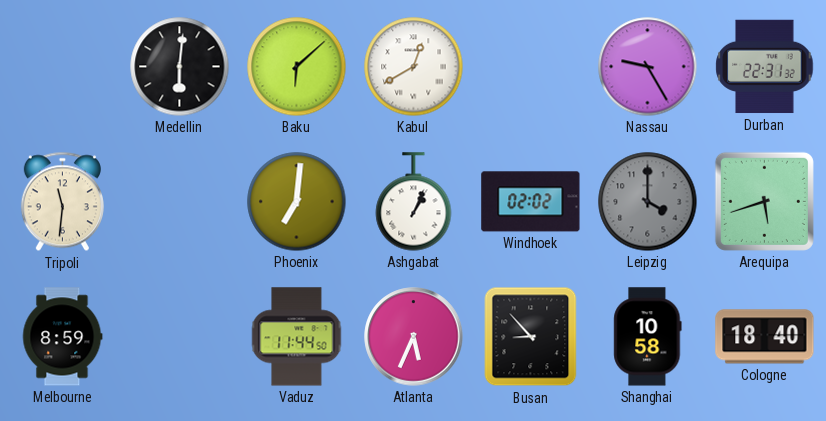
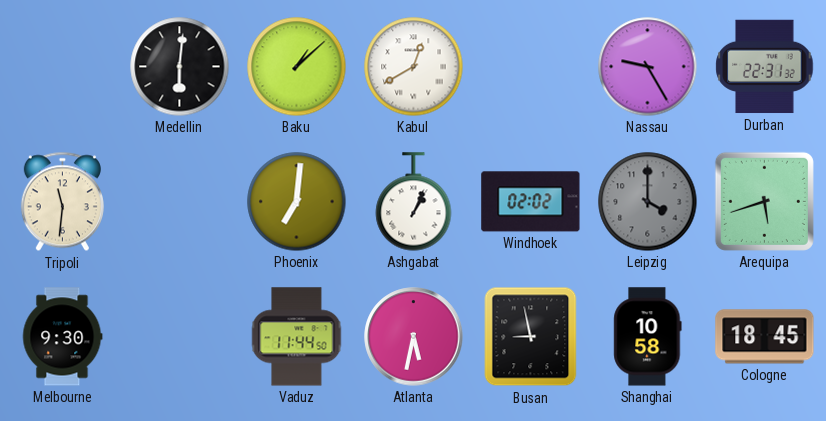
Baku: 6:08 -> 1:08
Melbourne: 8:59 -> 9:30
Atlanta: 5:34 -> 5:32
Busan: 8:53 -> 8:58
Cologne: 18:40 -> 18:45
